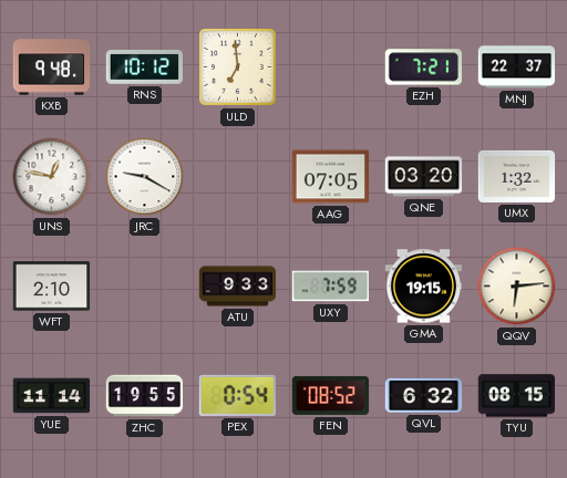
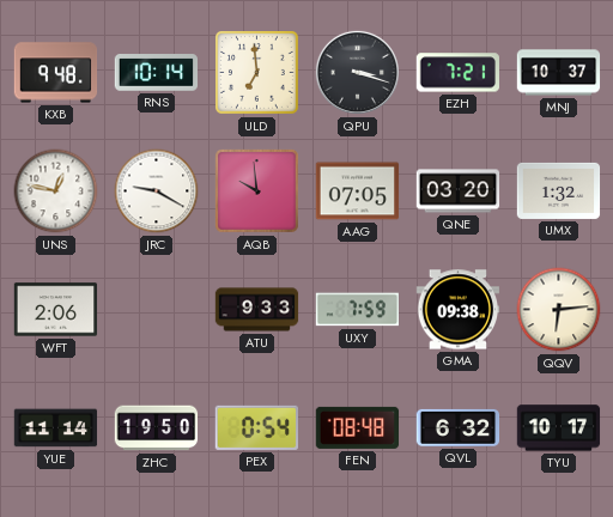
RNS: 10:12 -> 10:14
QPU: none -> 3:18
MNJ: 22:37 -> 10:37
AQB: none -> 9:59
WFT: 2:10 -> 2:06
GMA: 19:15 -> 09:38
ZHC: 19:55 -> 19:50
FEN: 08:52 -> 08:48
TYU: 08:15 -> 10:17
